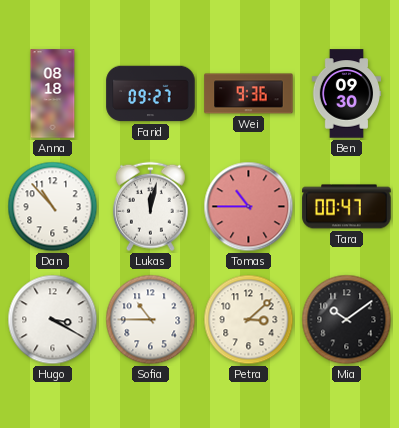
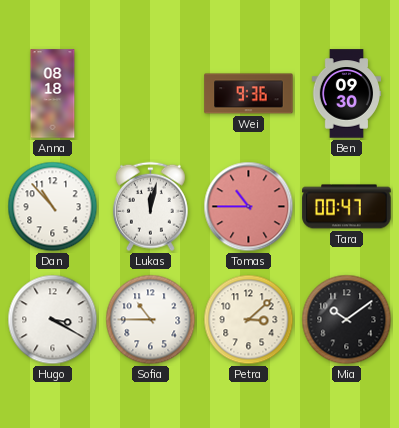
Farid: 09:27 -> none
